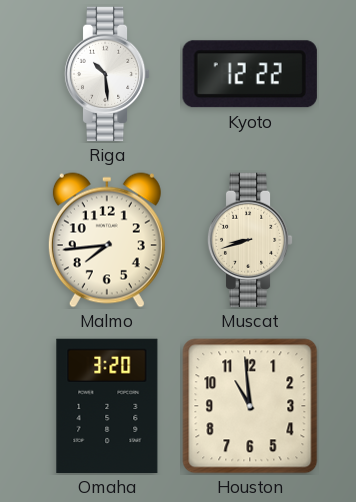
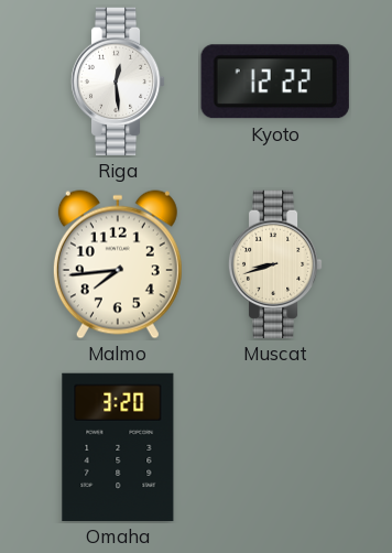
Riga: 10:29 -> 12:29
Houston: 10:59 -> none
